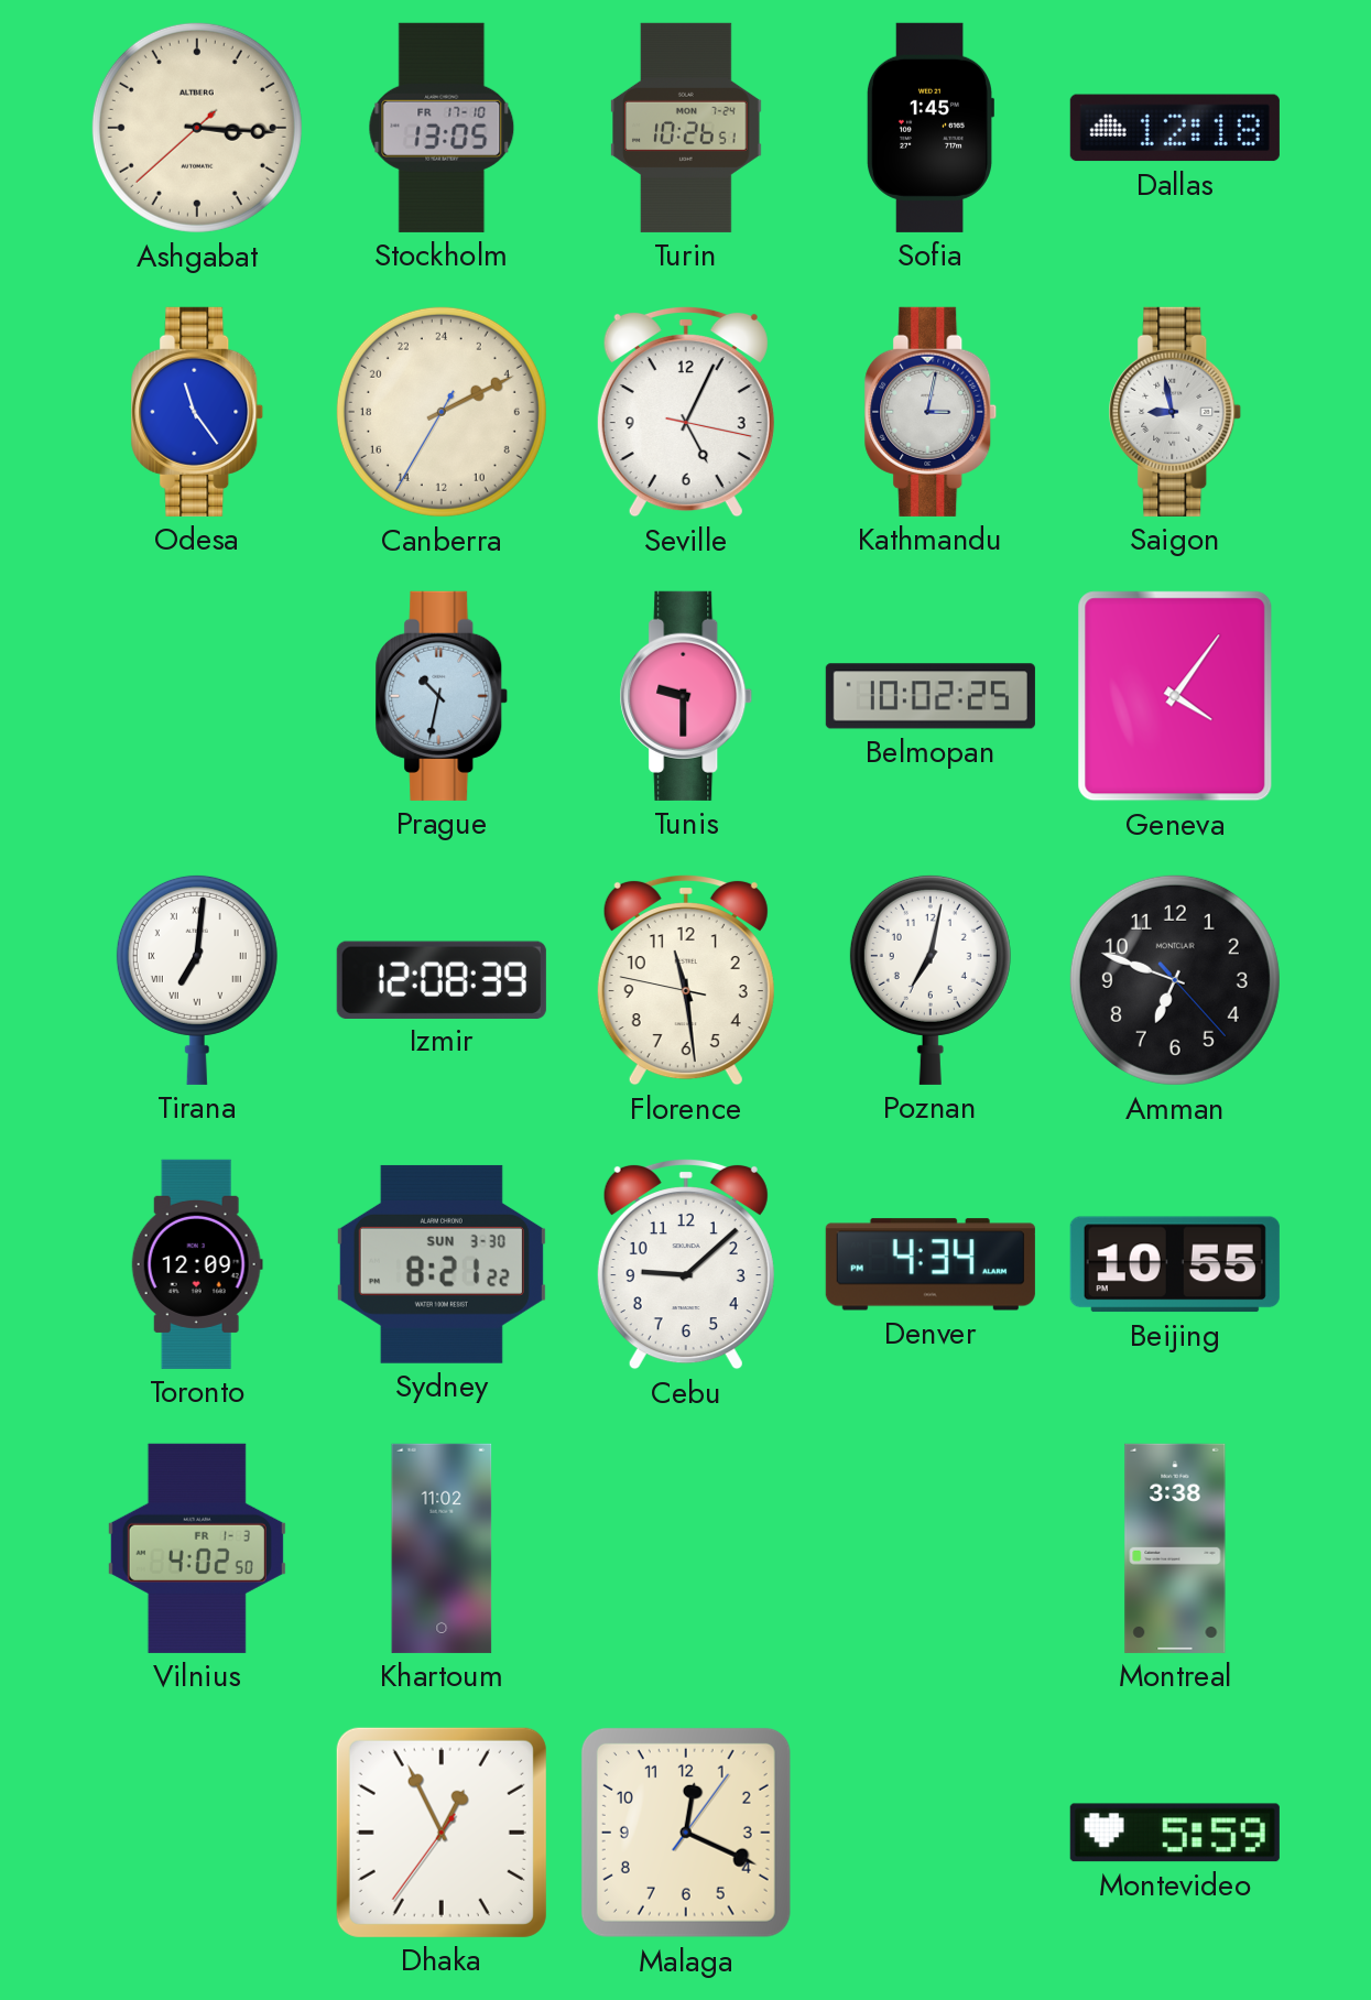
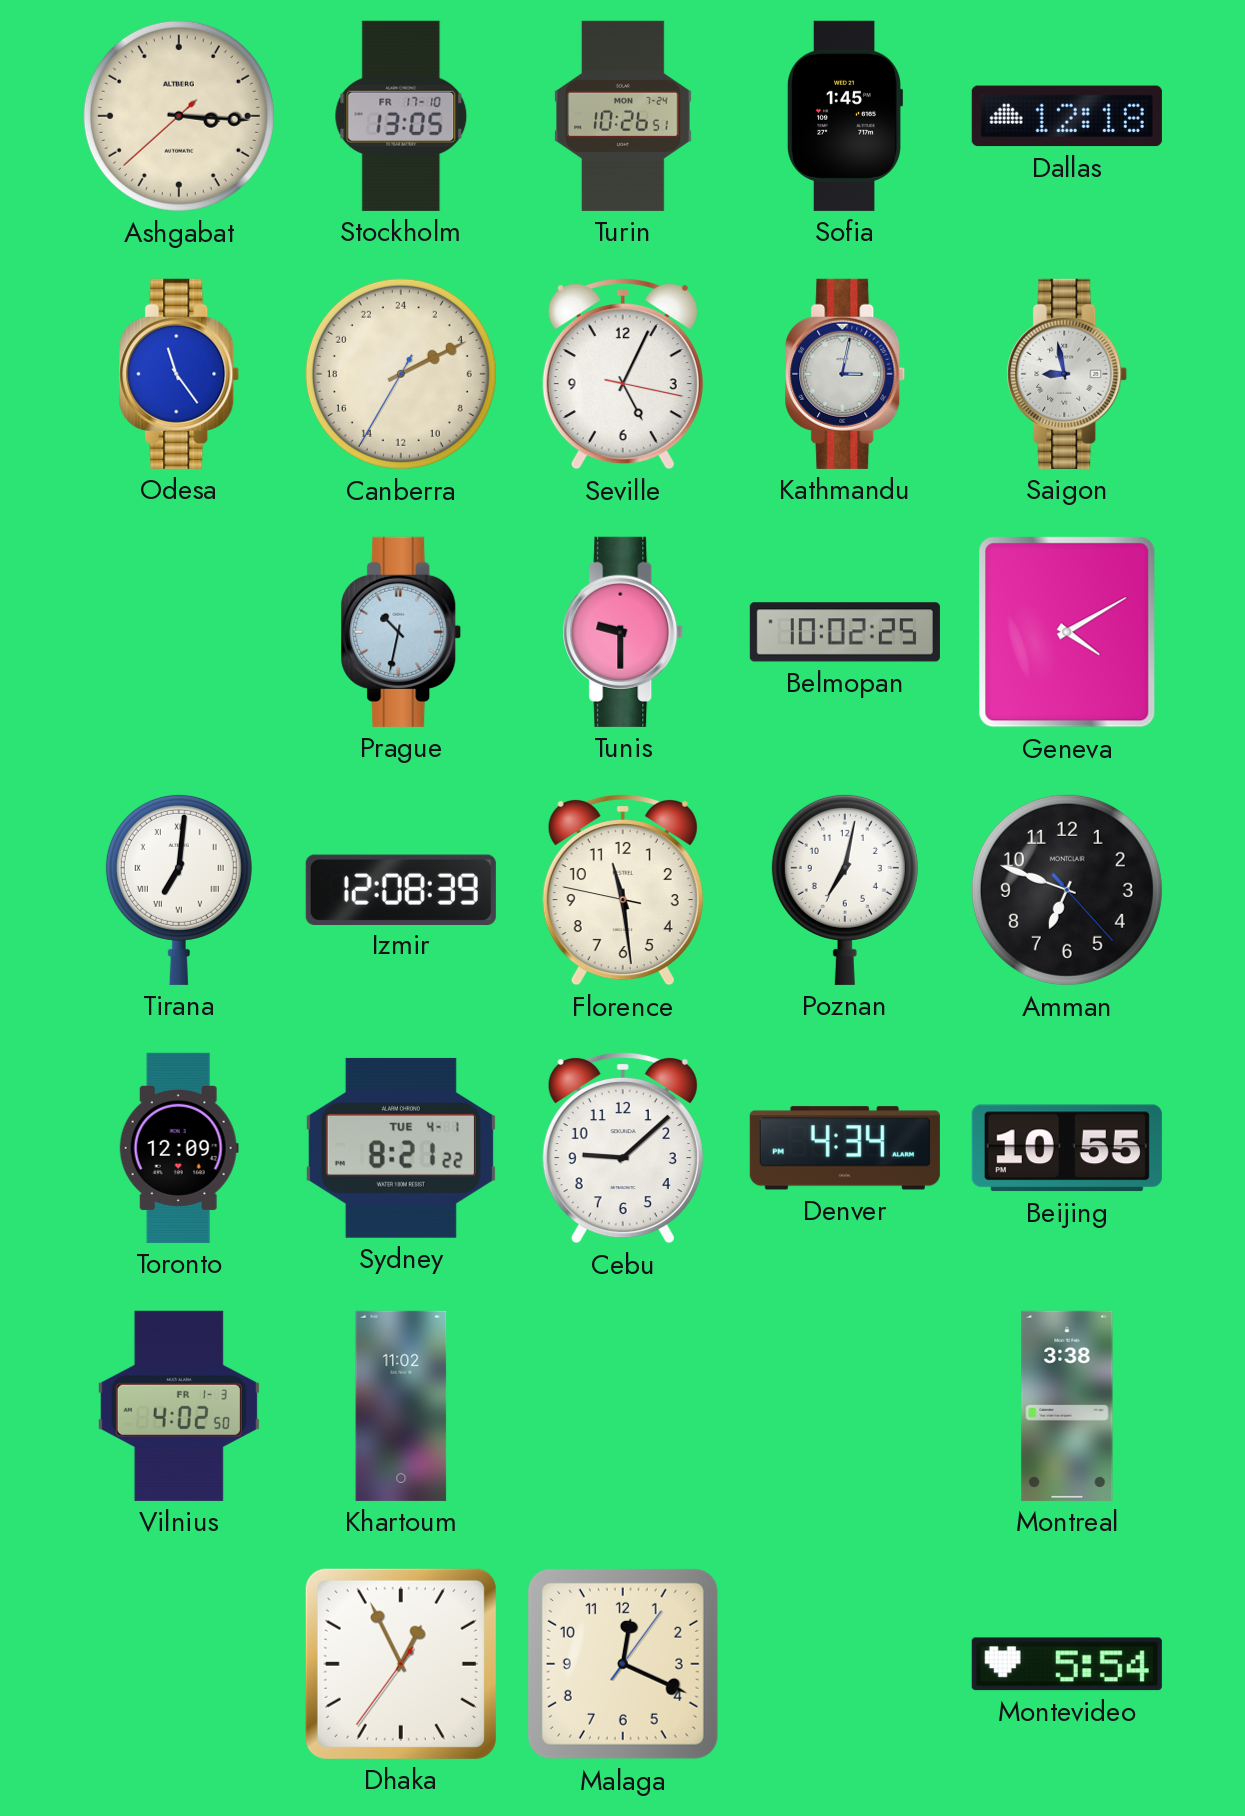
Geneva: 4:06 -> 4:10
Sydney date: SUN 3-30 -> TUE 4-1
Montevideo: 5:59 -> 5:54
